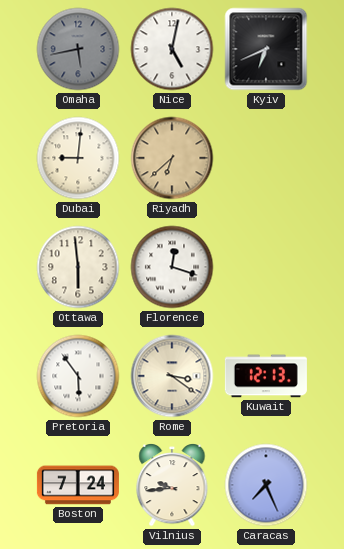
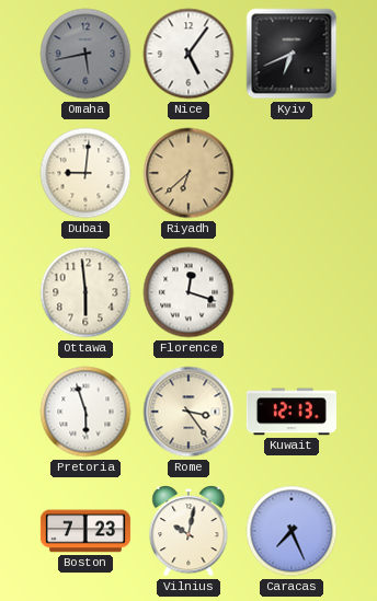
Nice: 5:02 -> 5:06
Pretoria: 5:54 -> 5:57
Rome: 3:21 -> 3:24
Boston: 7:24 -> 7:23
Vilnius: 9:44 -> 10:02
